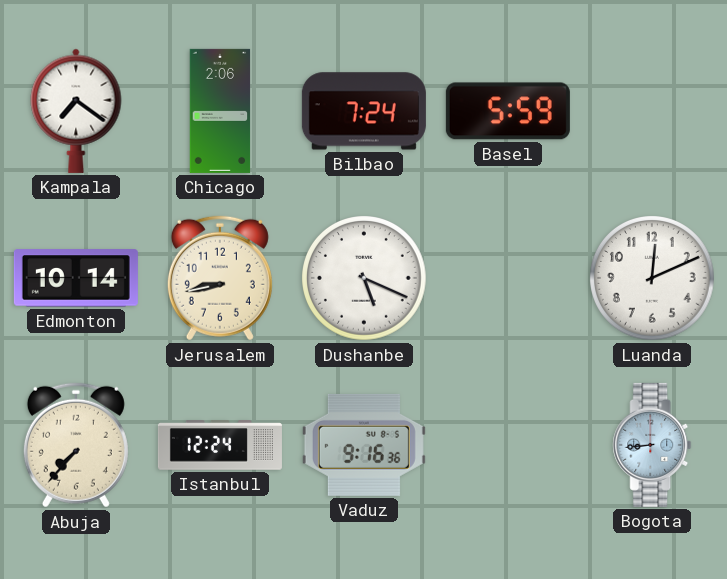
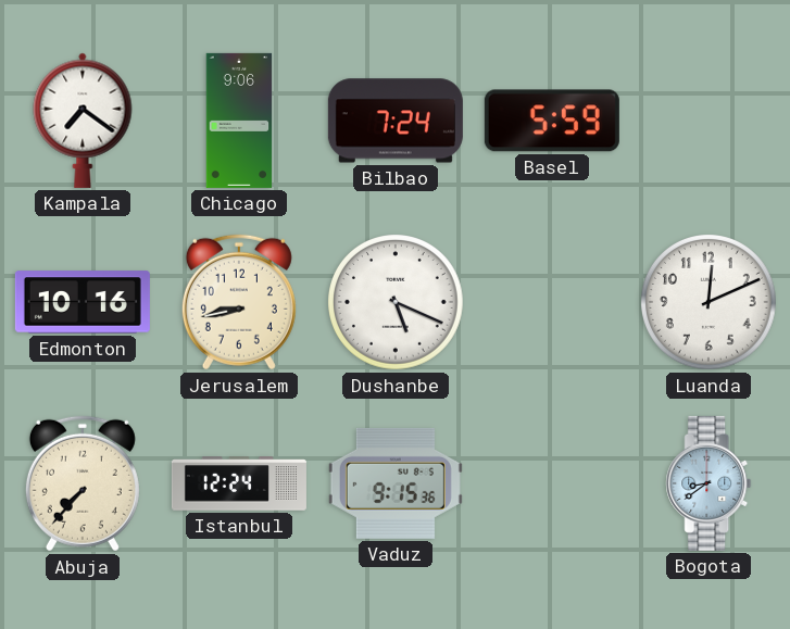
Chicago: 2:06 -> 9:06
Edmonton: 10:14 -> 10:16
Vaduz: 9:16 -> 9:15
Bogota: 8:44 -> 8:39
